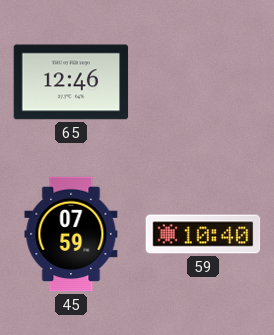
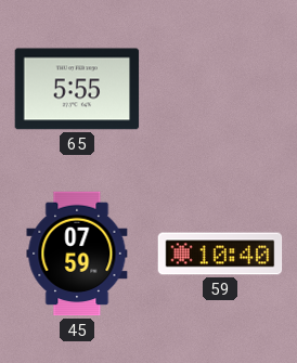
65: 12:46 -> 5:55
